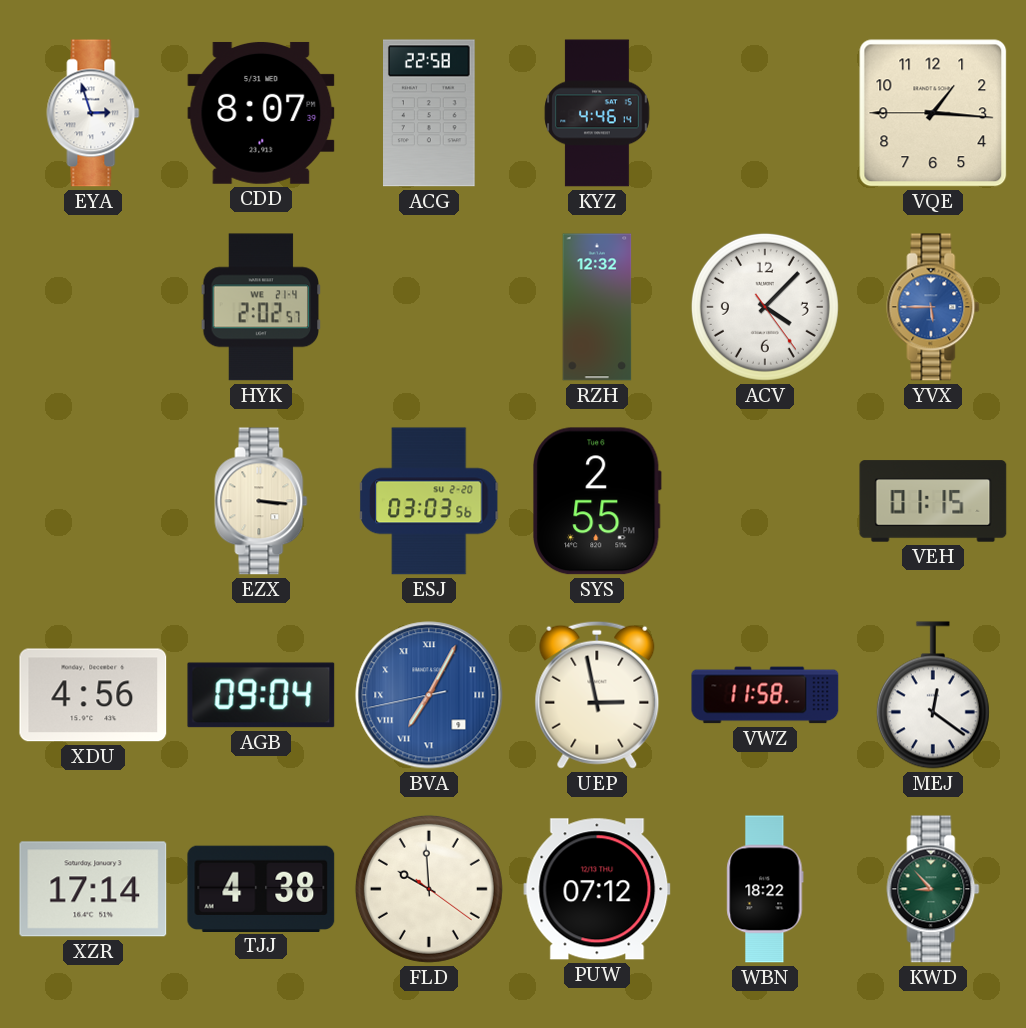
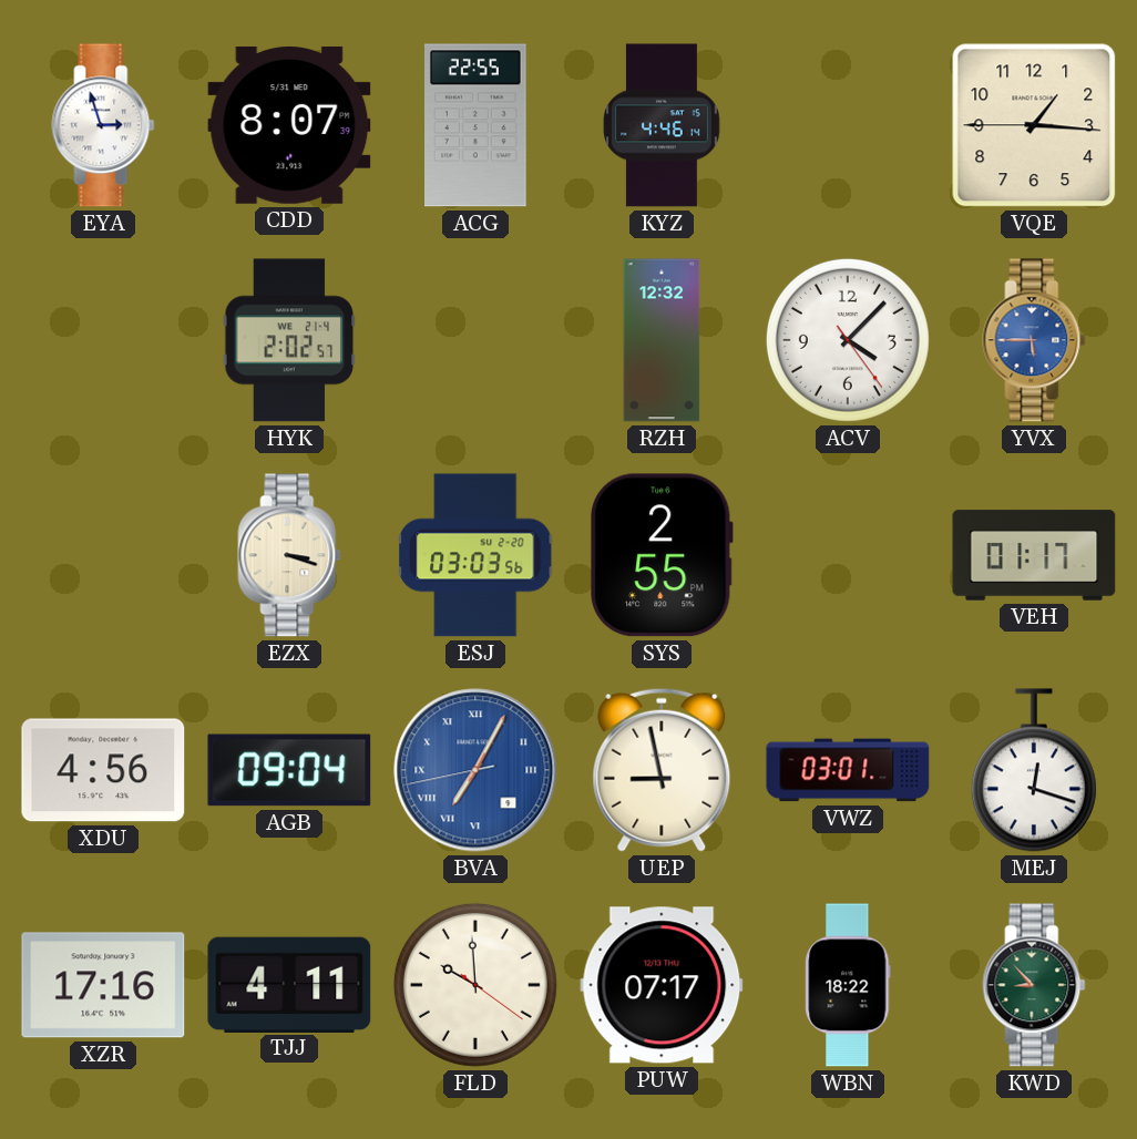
ACG: 22:58 -> 22:55
EZX: 3:16 -> 3:18
VEH: 01:15 -> 01:17
UEP: 2:58 -> 8:58
VWZ: 11:58 -> 03:01
MEJ: 12:21 -> 12:18
XZR: 17:14 -> 17:16
TJJ: 4:38 -> 4:11
PUW: 07:12 -> 07:17
